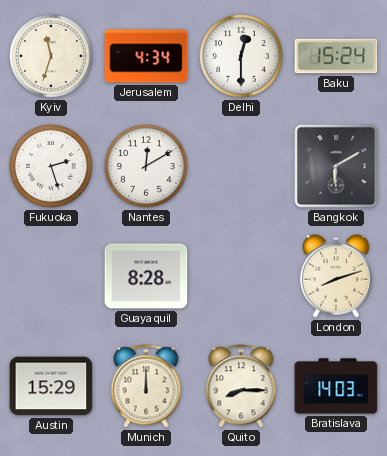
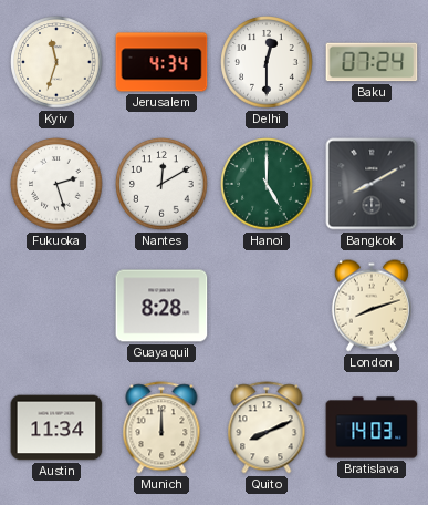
Baku: 15:24 -> 07:24
Hanoi: none -> 5:00
Bangkok: 6:10 -> 8:10
Austin: 15:29 -> 11:34
Quito: 8:15 -> 8:11
